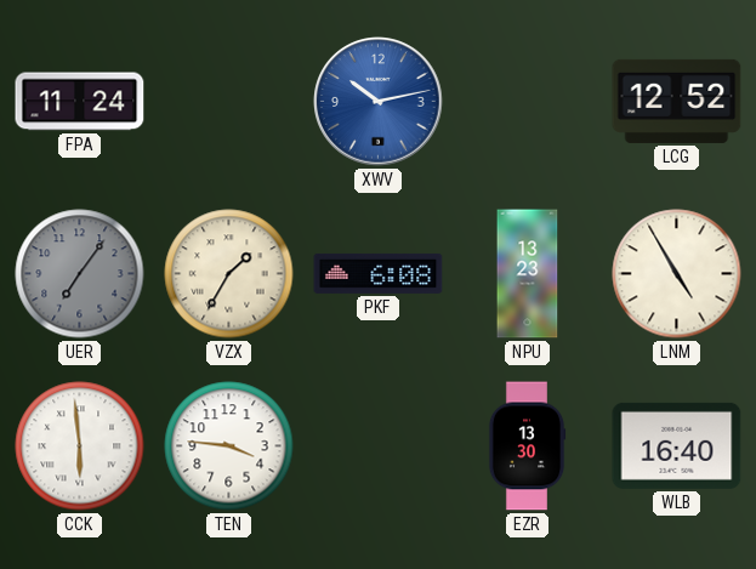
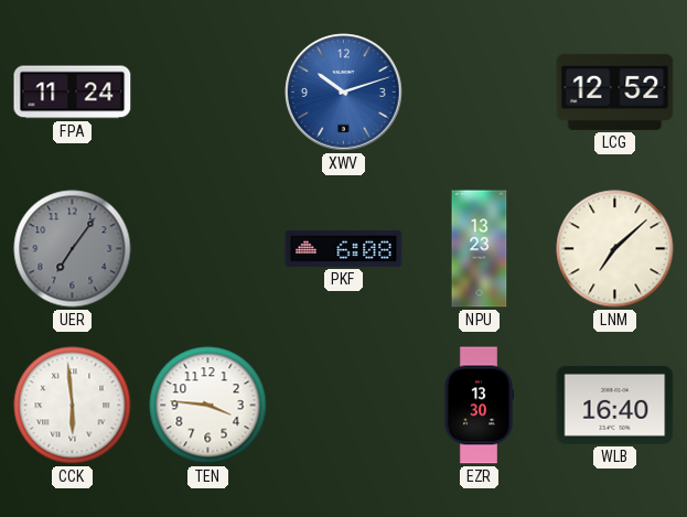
XWV: 10:13 -> 10:12
VZX: 1:35 -> none
LNM: 4:55 -> 7:08
